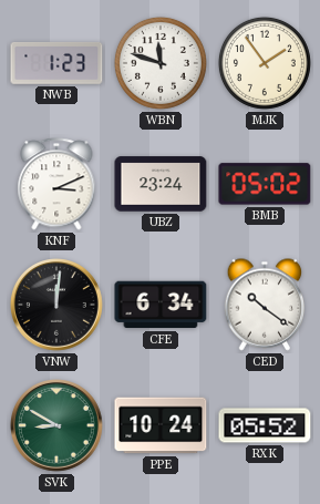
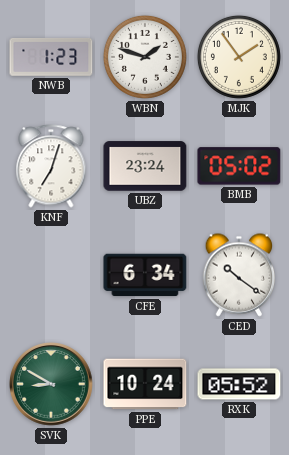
WBN: 11:48 -> 1:48
KNF: 3:11 -> 7:03
VNW: 12:01 -> none
